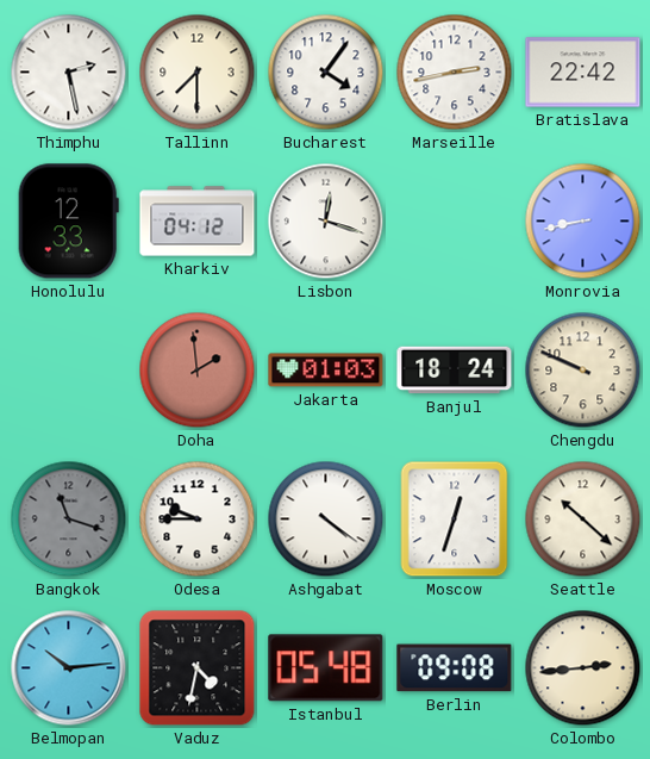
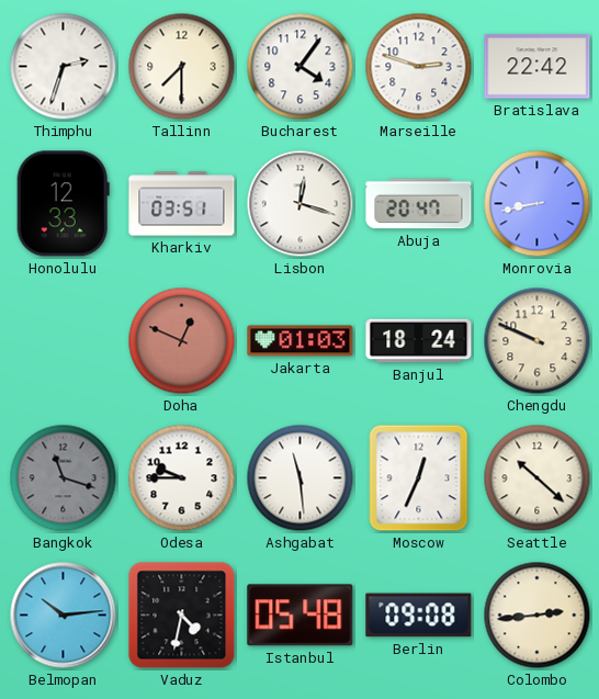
Thimphu: 2:28 -> 2:33
Marseille: 2:43 -> 2:48
Kharkiv: 04:12 -> 03:51
Abuja: none -> 20:47
Doha: 1:59 -> 12:49
Ashgabat: 4:21 -> 11:29
Moscow: 12:33 -> 12:34
